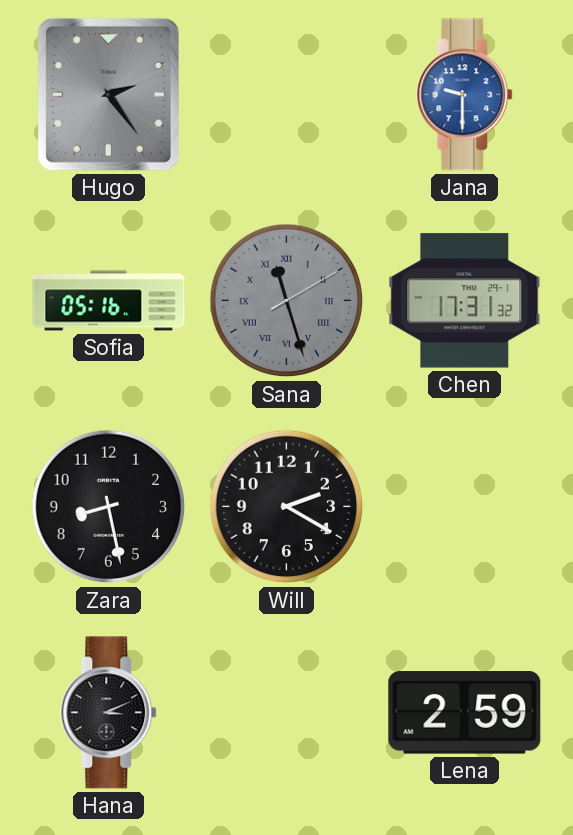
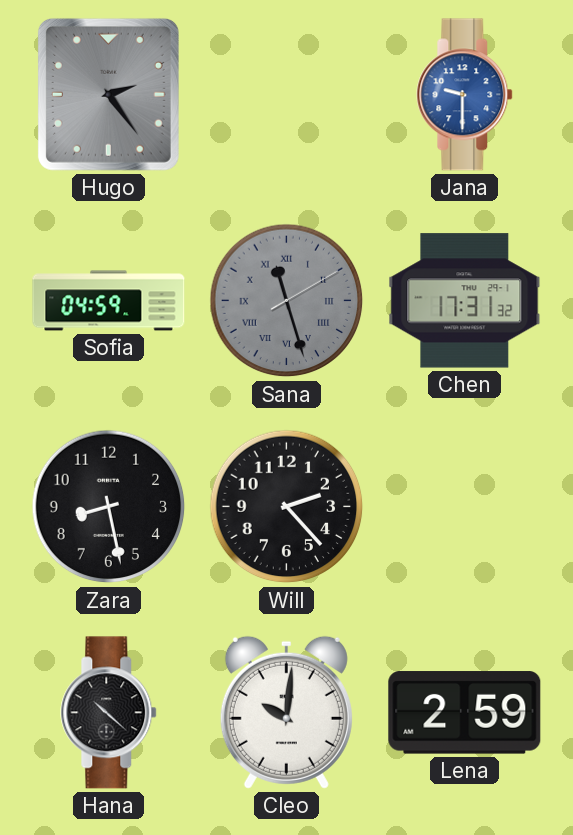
Sofia: 05:16 -> 04:59
Will: 2:20 -> 2:23
Hana: 3:11 -> 10:22
Cleo: none -> 10:01
